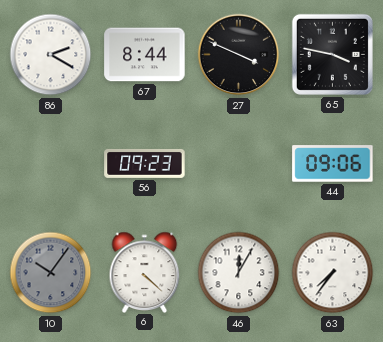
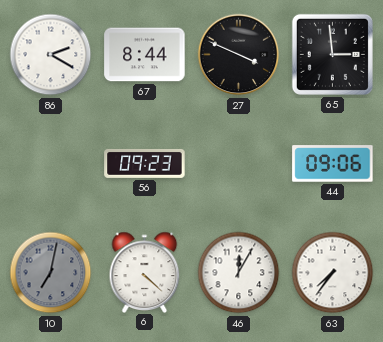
65: 3:47 -> 2:59
10: 10:06 -> 7:02
